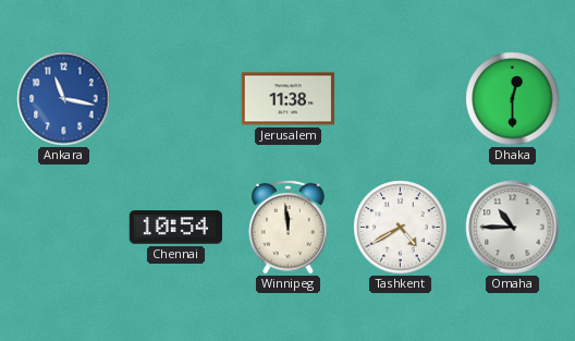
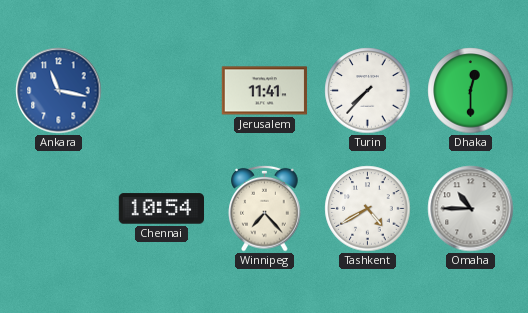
Jerusalem: 11:38 -> 11:41
Turin: none -> 7:37
Winnipeg: 11:59 -> 7:23
